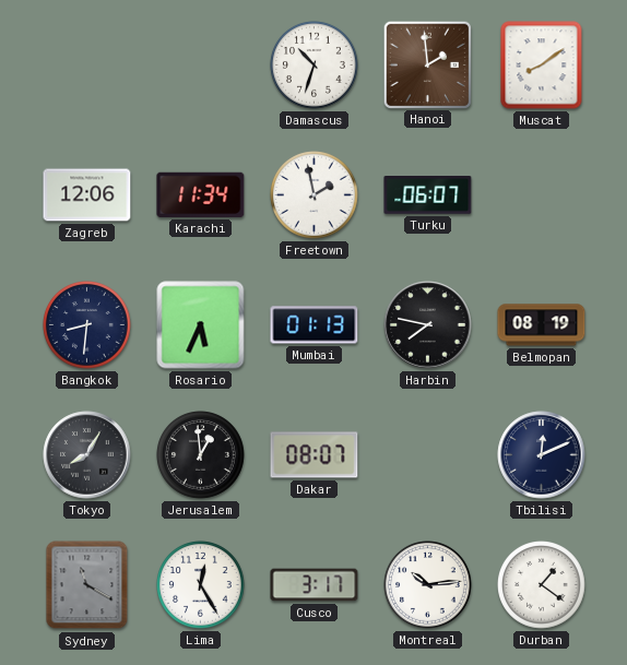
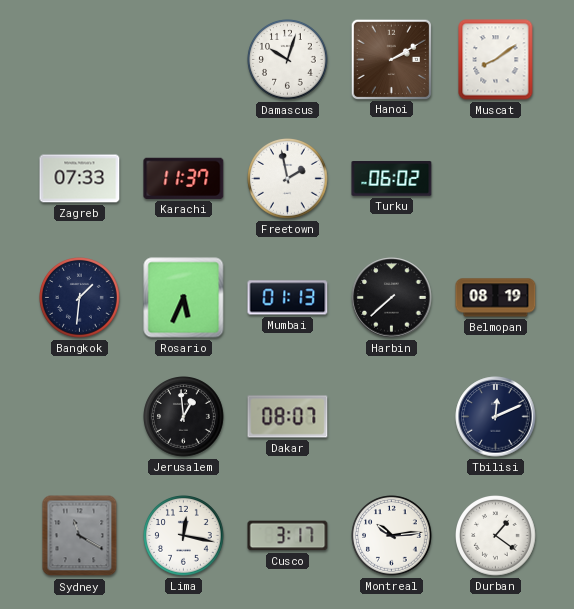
Damascus: 10:33 -> 10:03
Hanoi: 1:59 -> 2:10
Zagreb: 12:06 -> 07:33
Karachi: 11:34 -> 11:37
Turku: 06:07 -> 06:02
Bangkok: 8:31 -> 1:31
Harbin: 7:47 -> 7:38
Tokyo: 8:05 -> none
Lima: 12:25 -> 12:17
